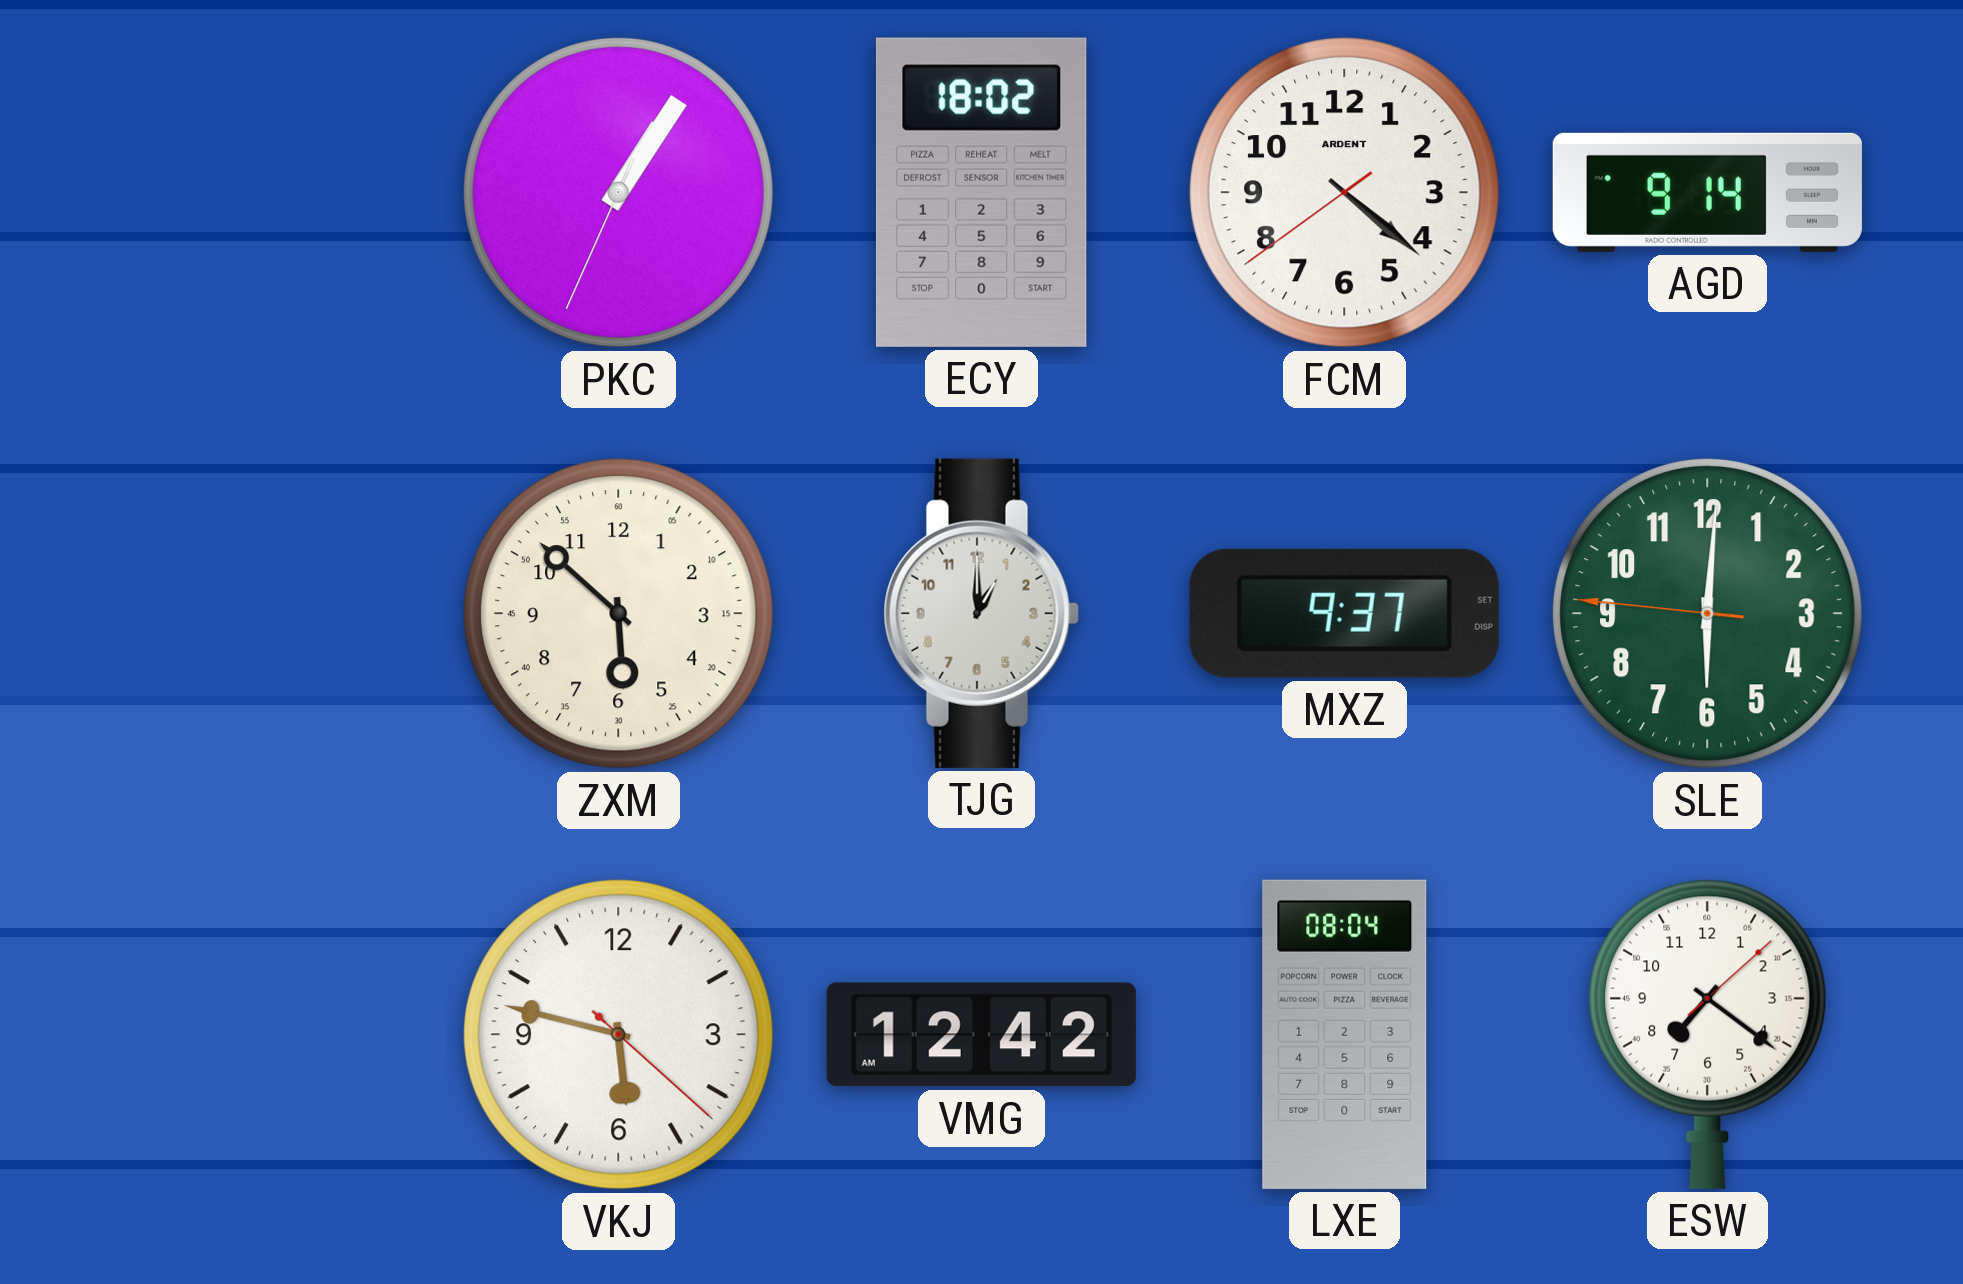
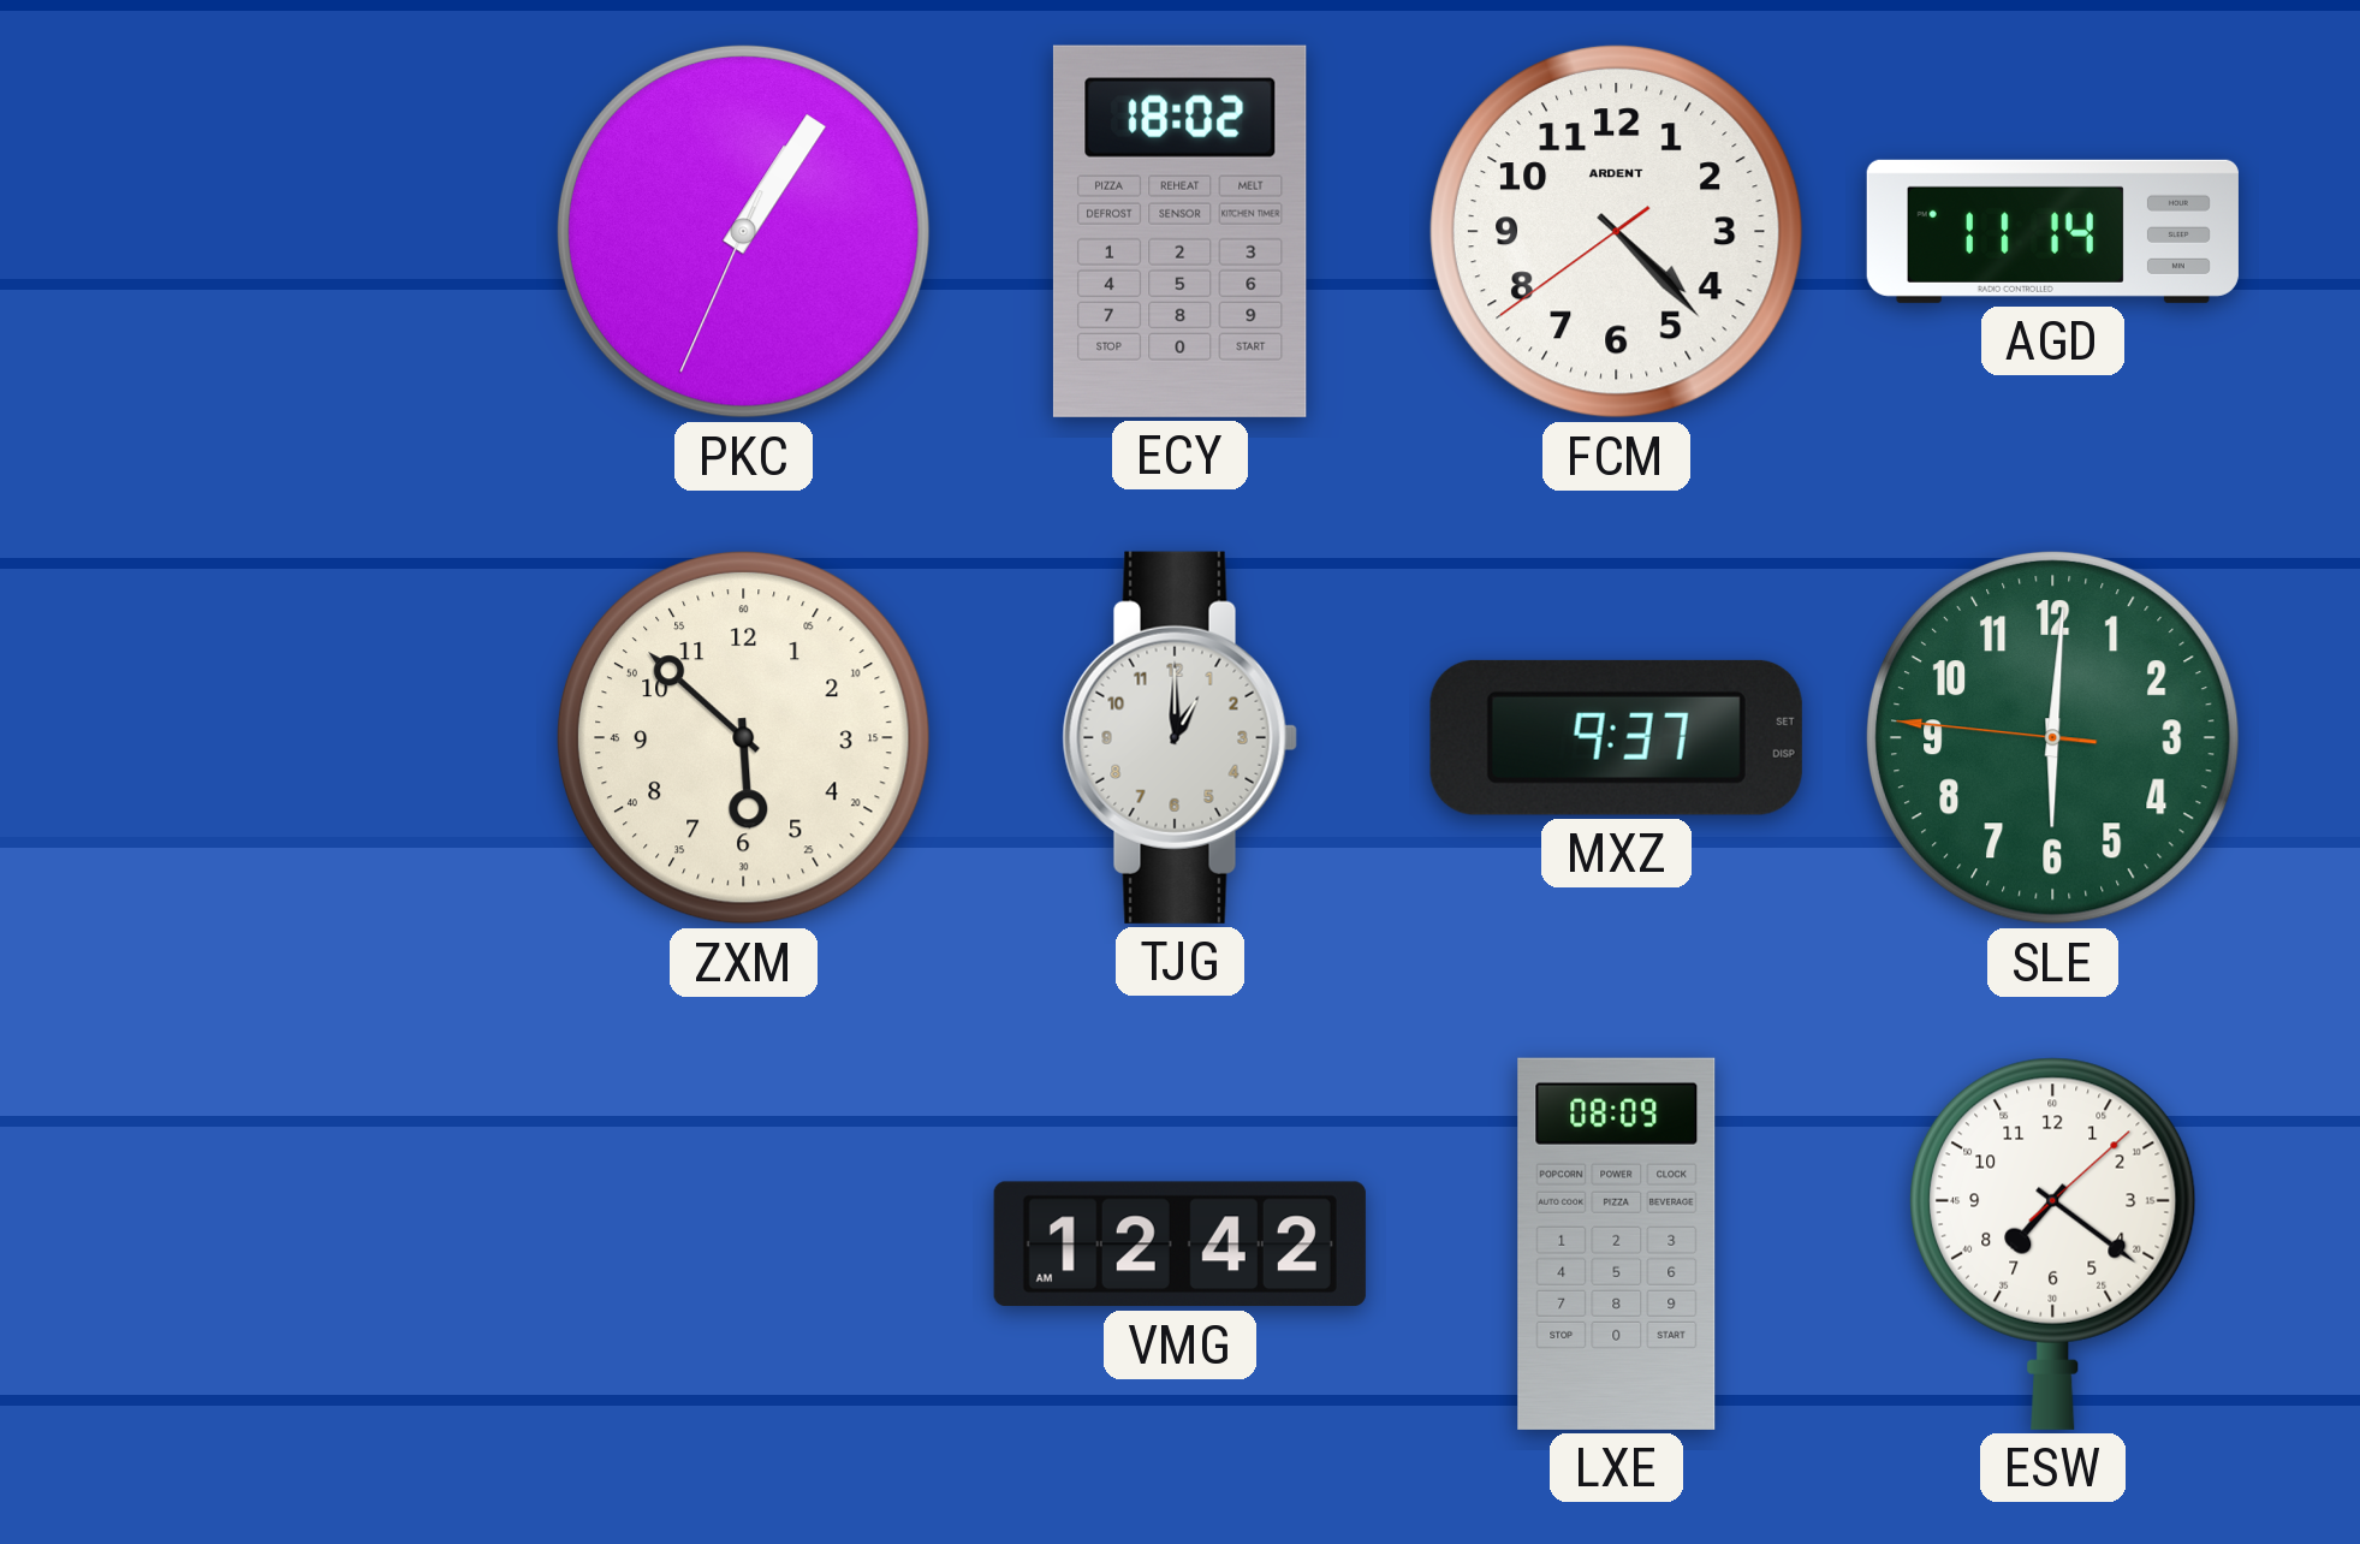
FCM: 4:21 -> 4:22
AGD: 9:14 -> 11:14
VKJ: 5:47 -> none
LXE: 08:04 -> 08:09
